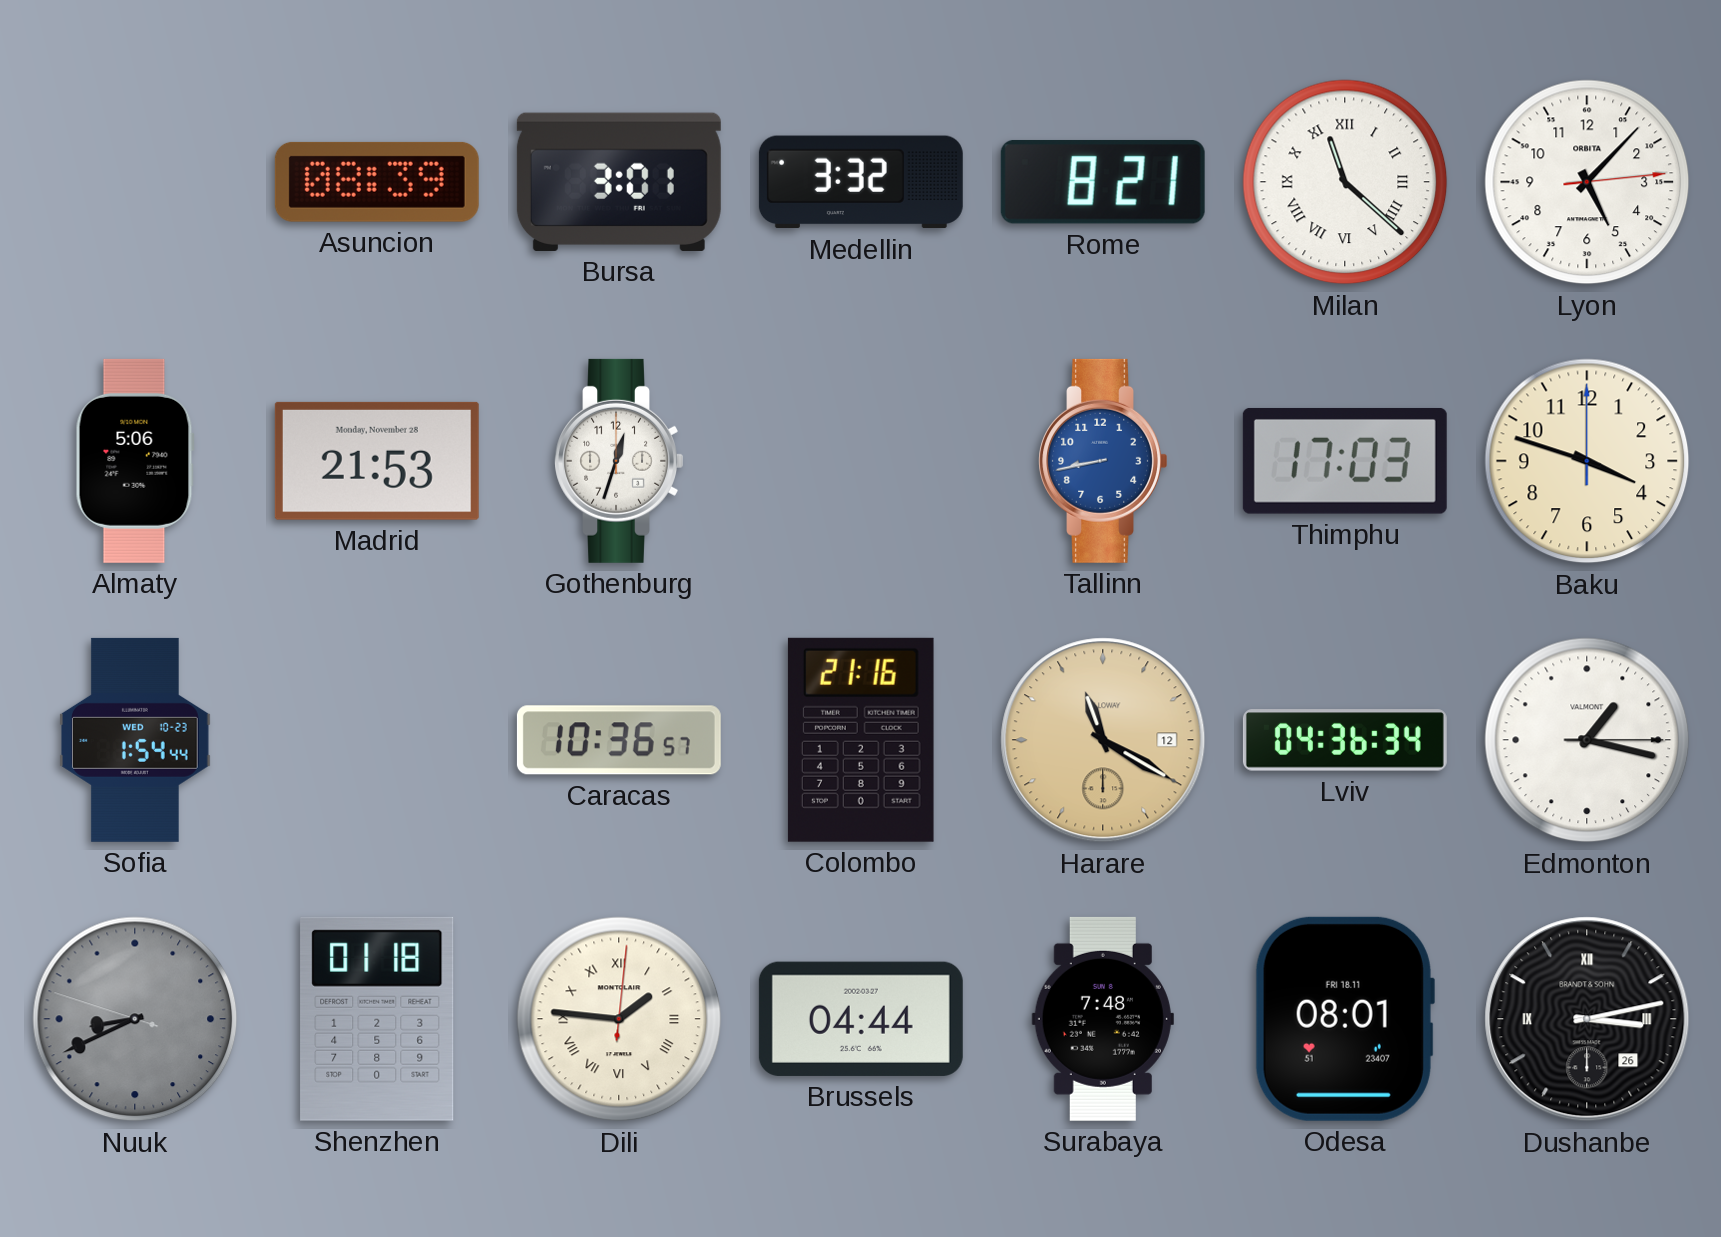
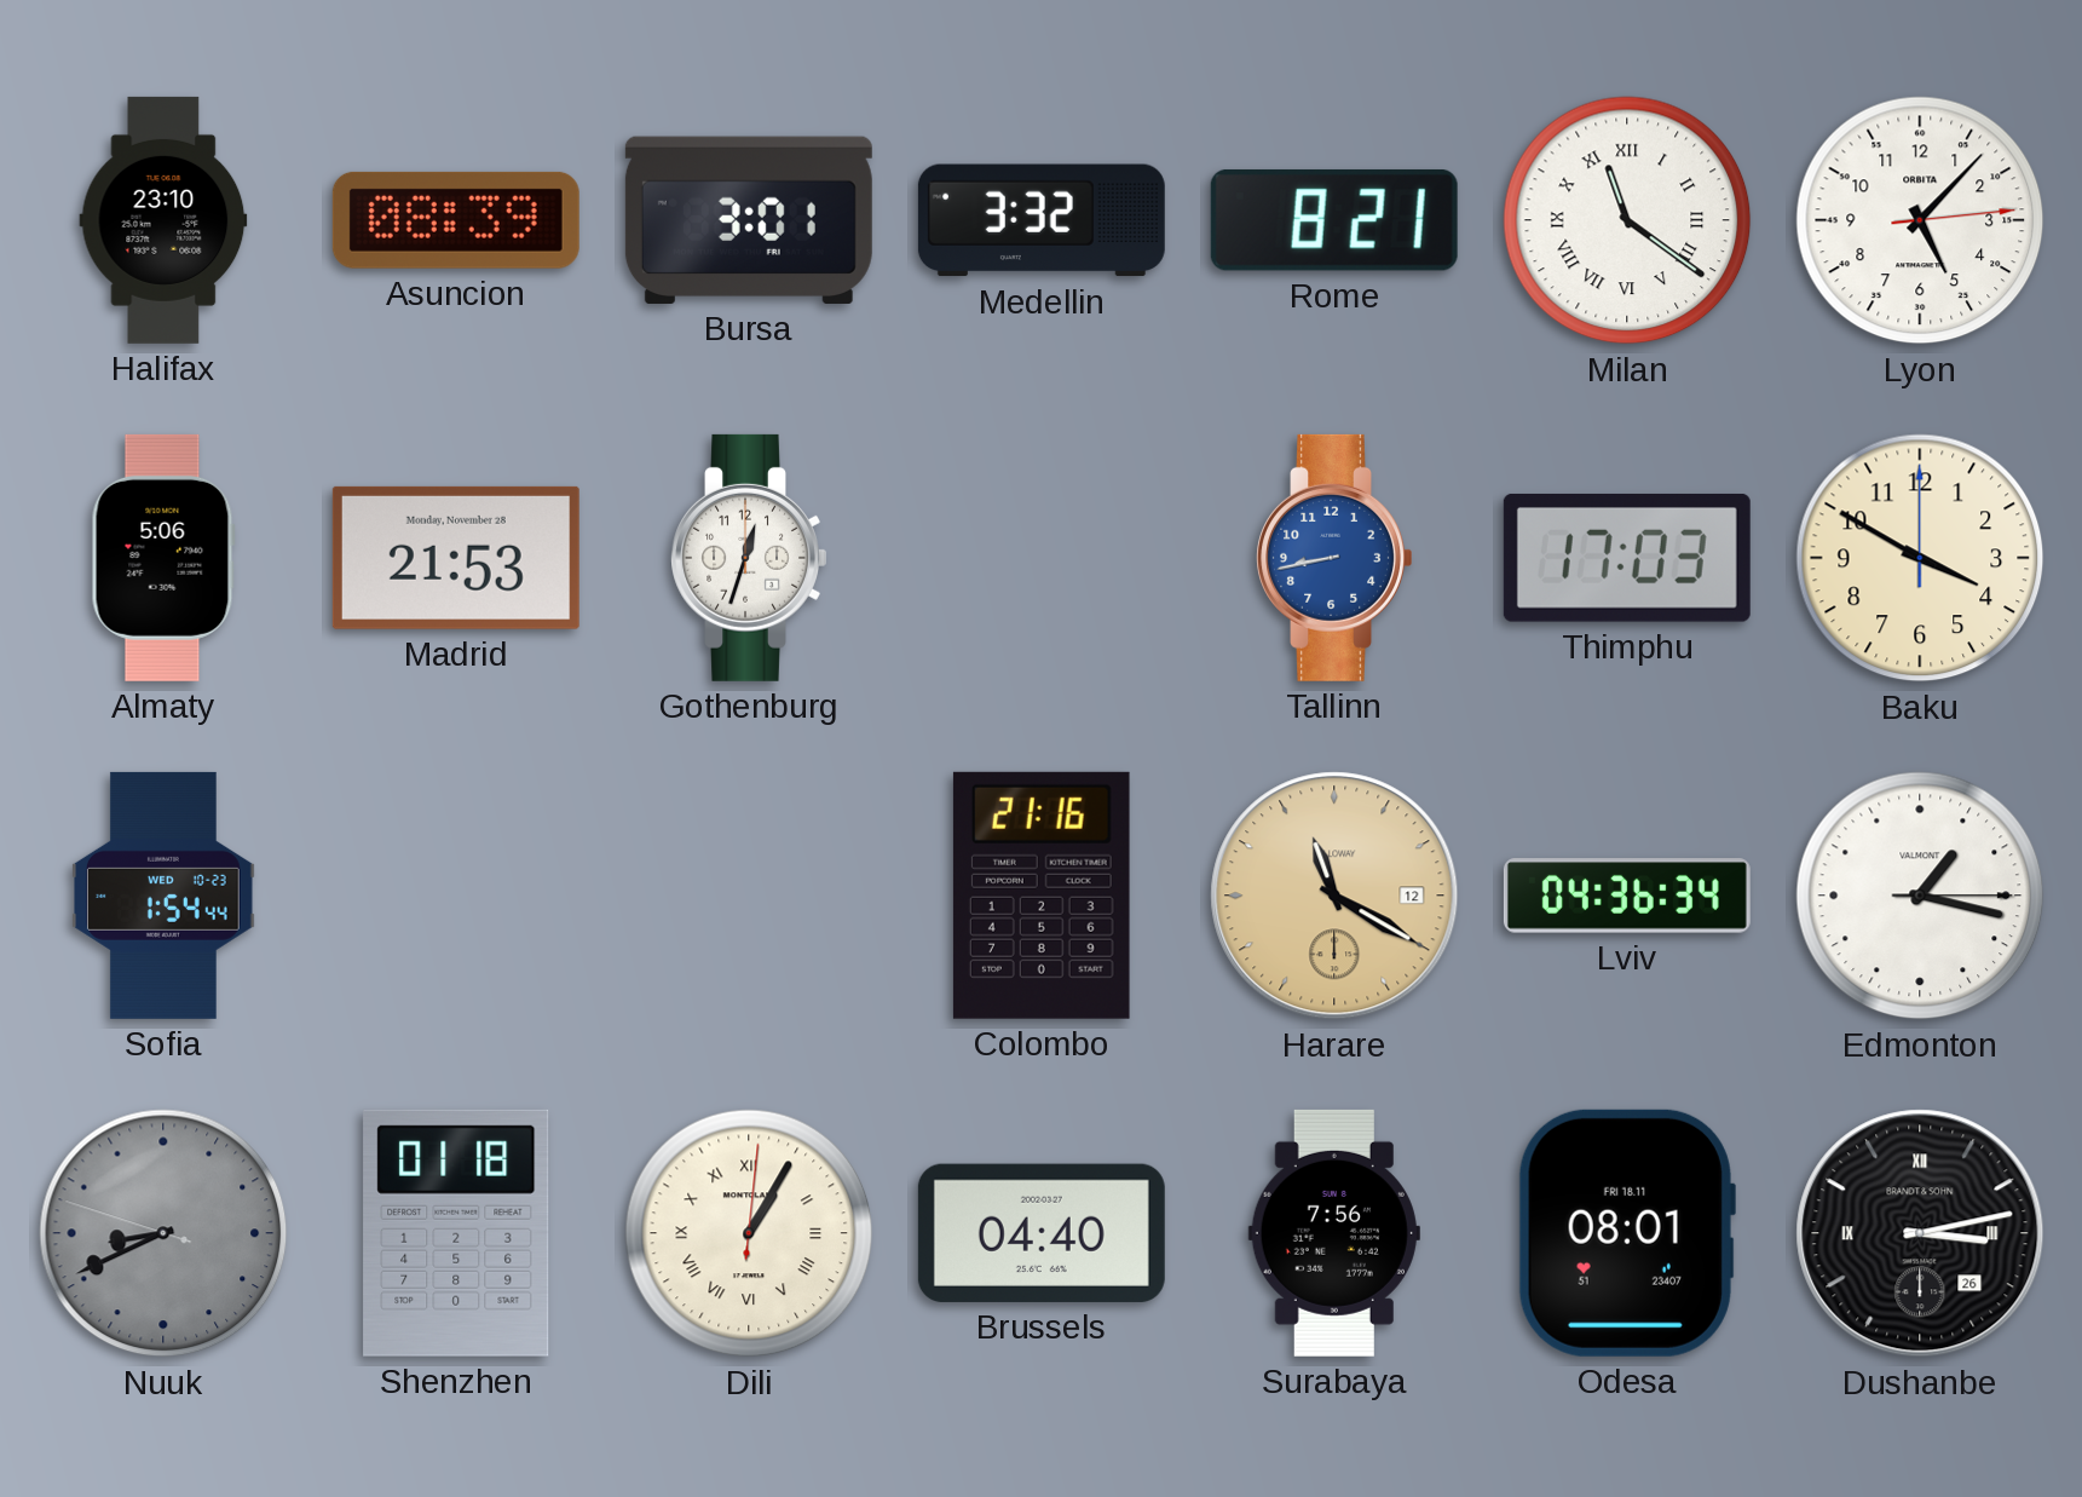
Halifax: none -> 23:10
Milan: 11:22 -> 11:21
Baku: 3:48 -> 3:50
Caracas: 10:36 -> none
Dili: 1:46 -> 1:05
Brussels: 04:44 -> 04:40
Surabaya: 7:48 -> 7:56
